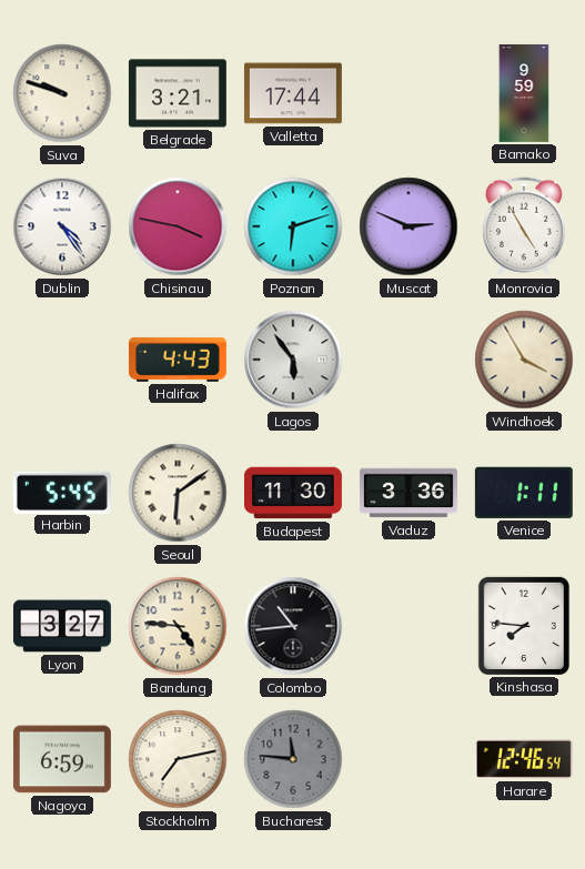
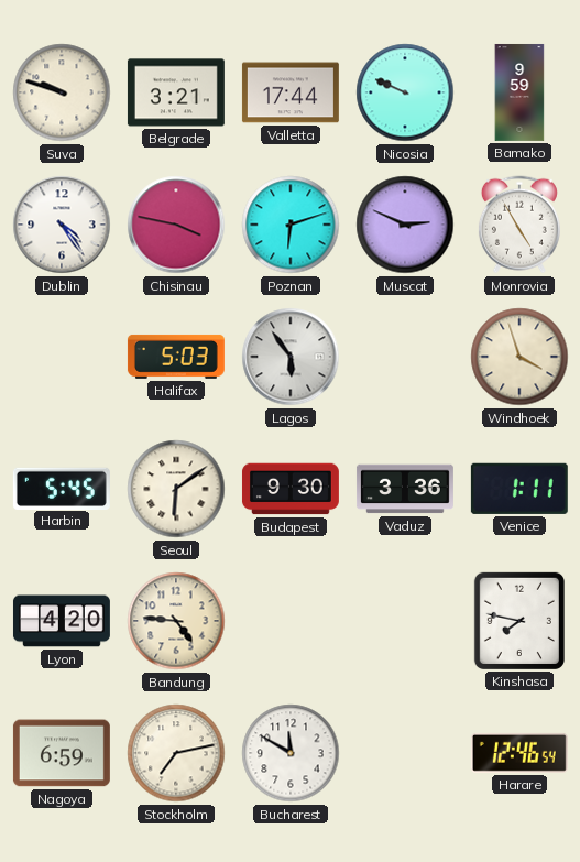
Nicosia: none -> 9:49
Halifax: 4:43 -> 5:03
Windhoek: 3:55 -> 3:57
Budapest: 11:30 -> 9:30
Lyon: 3:27 -> 4:20
Colombo: 10:44 -> none
Kinshasa: 7:46 -> 7:47
Bucharest: 11:46 -> 11:50
Bucharest dial: grey -> white
